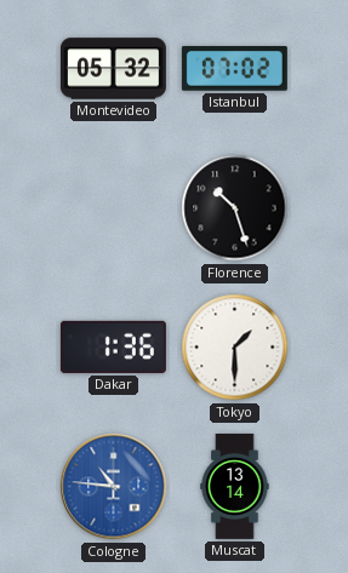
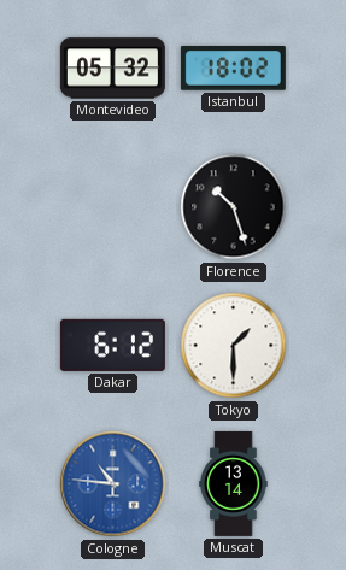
Istanbul: 07:02 -> 18:02
Dakar: 1:36 -> 6:12
